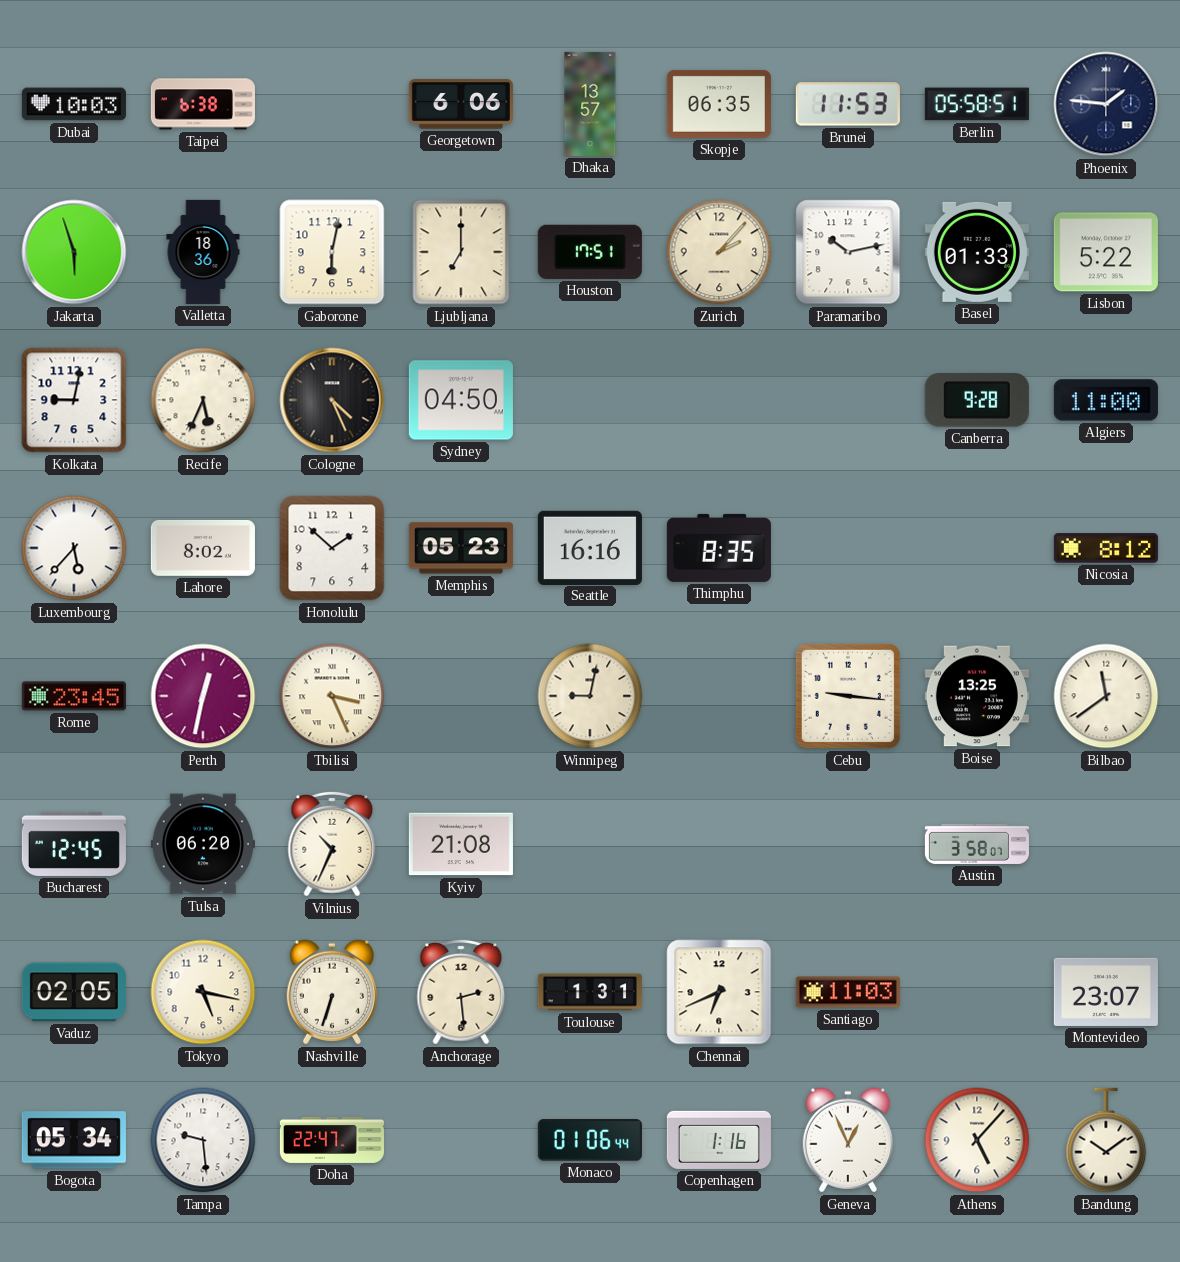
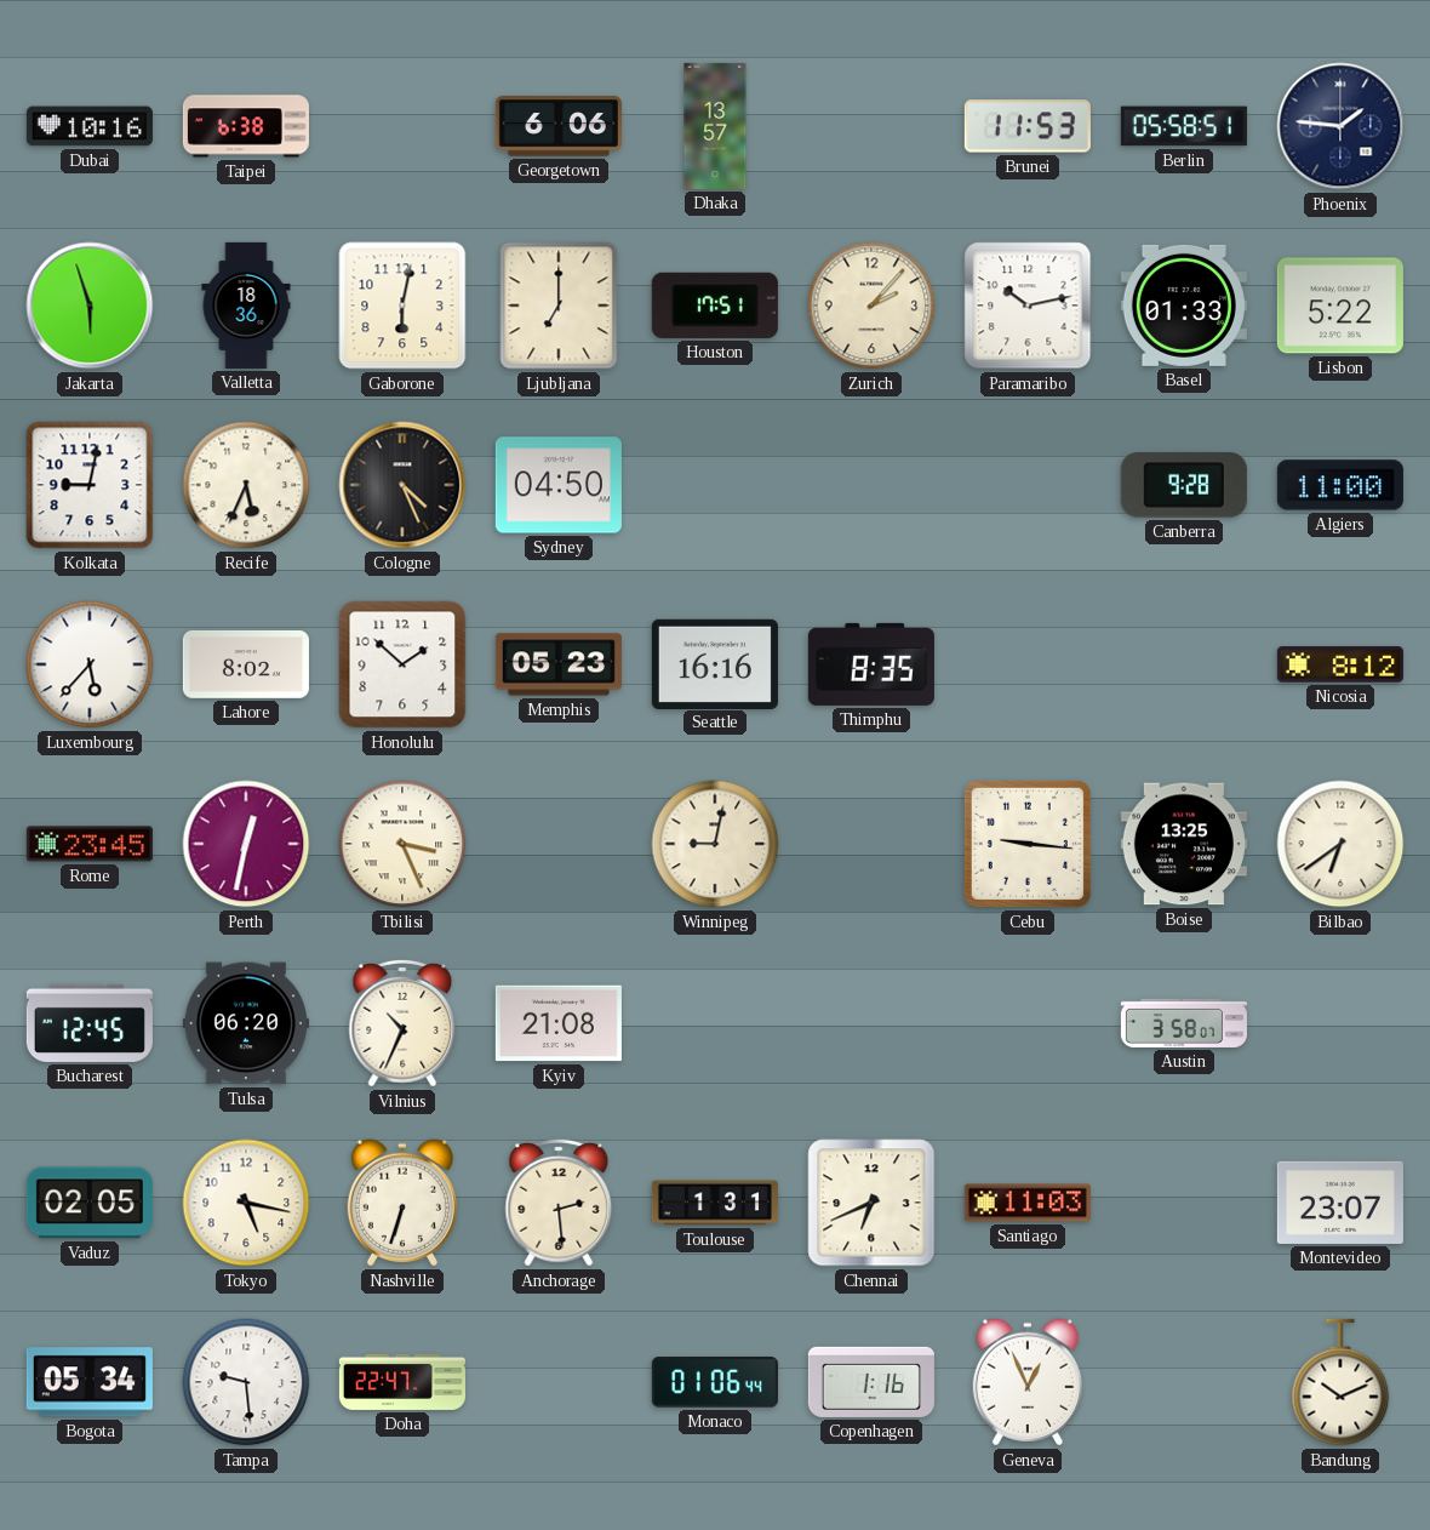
Dubai: 10:03 -> 10:16
Skopje: 06:35 -> none
Bilbao: 11:39 -> 6:39
Athens: 5:07 -> none
Bandung: 10:09 -> 10:11
